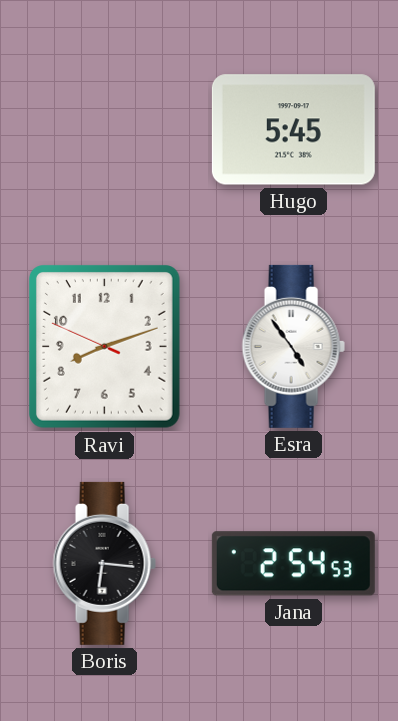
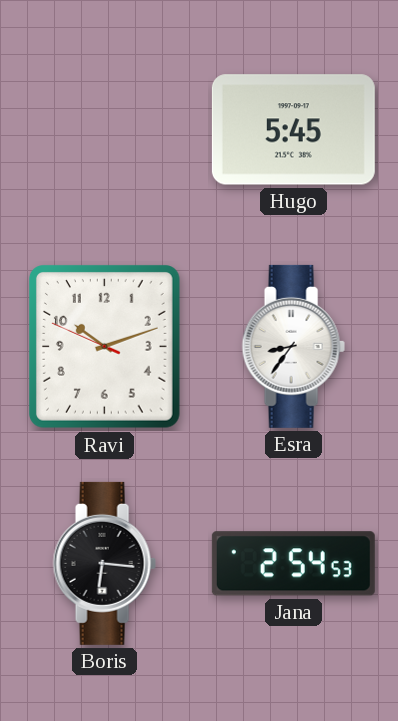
Ravi: 8:11 -> 10:11
Esra: 4:54 -> 8:36
